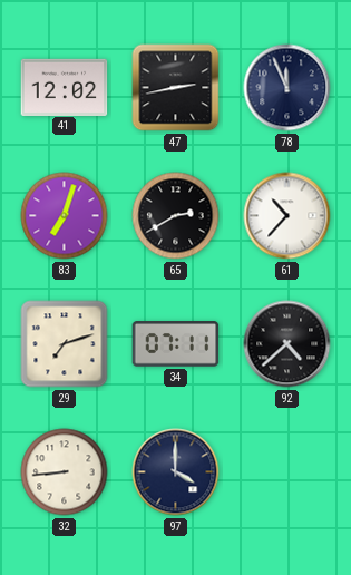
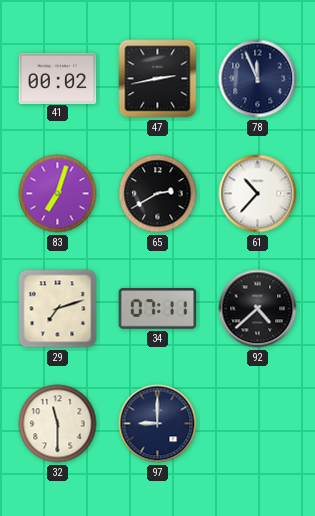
41: 12:02 -> 00:02
32: 8:44 -> 11:30
97: 4:00 -> 9:00
